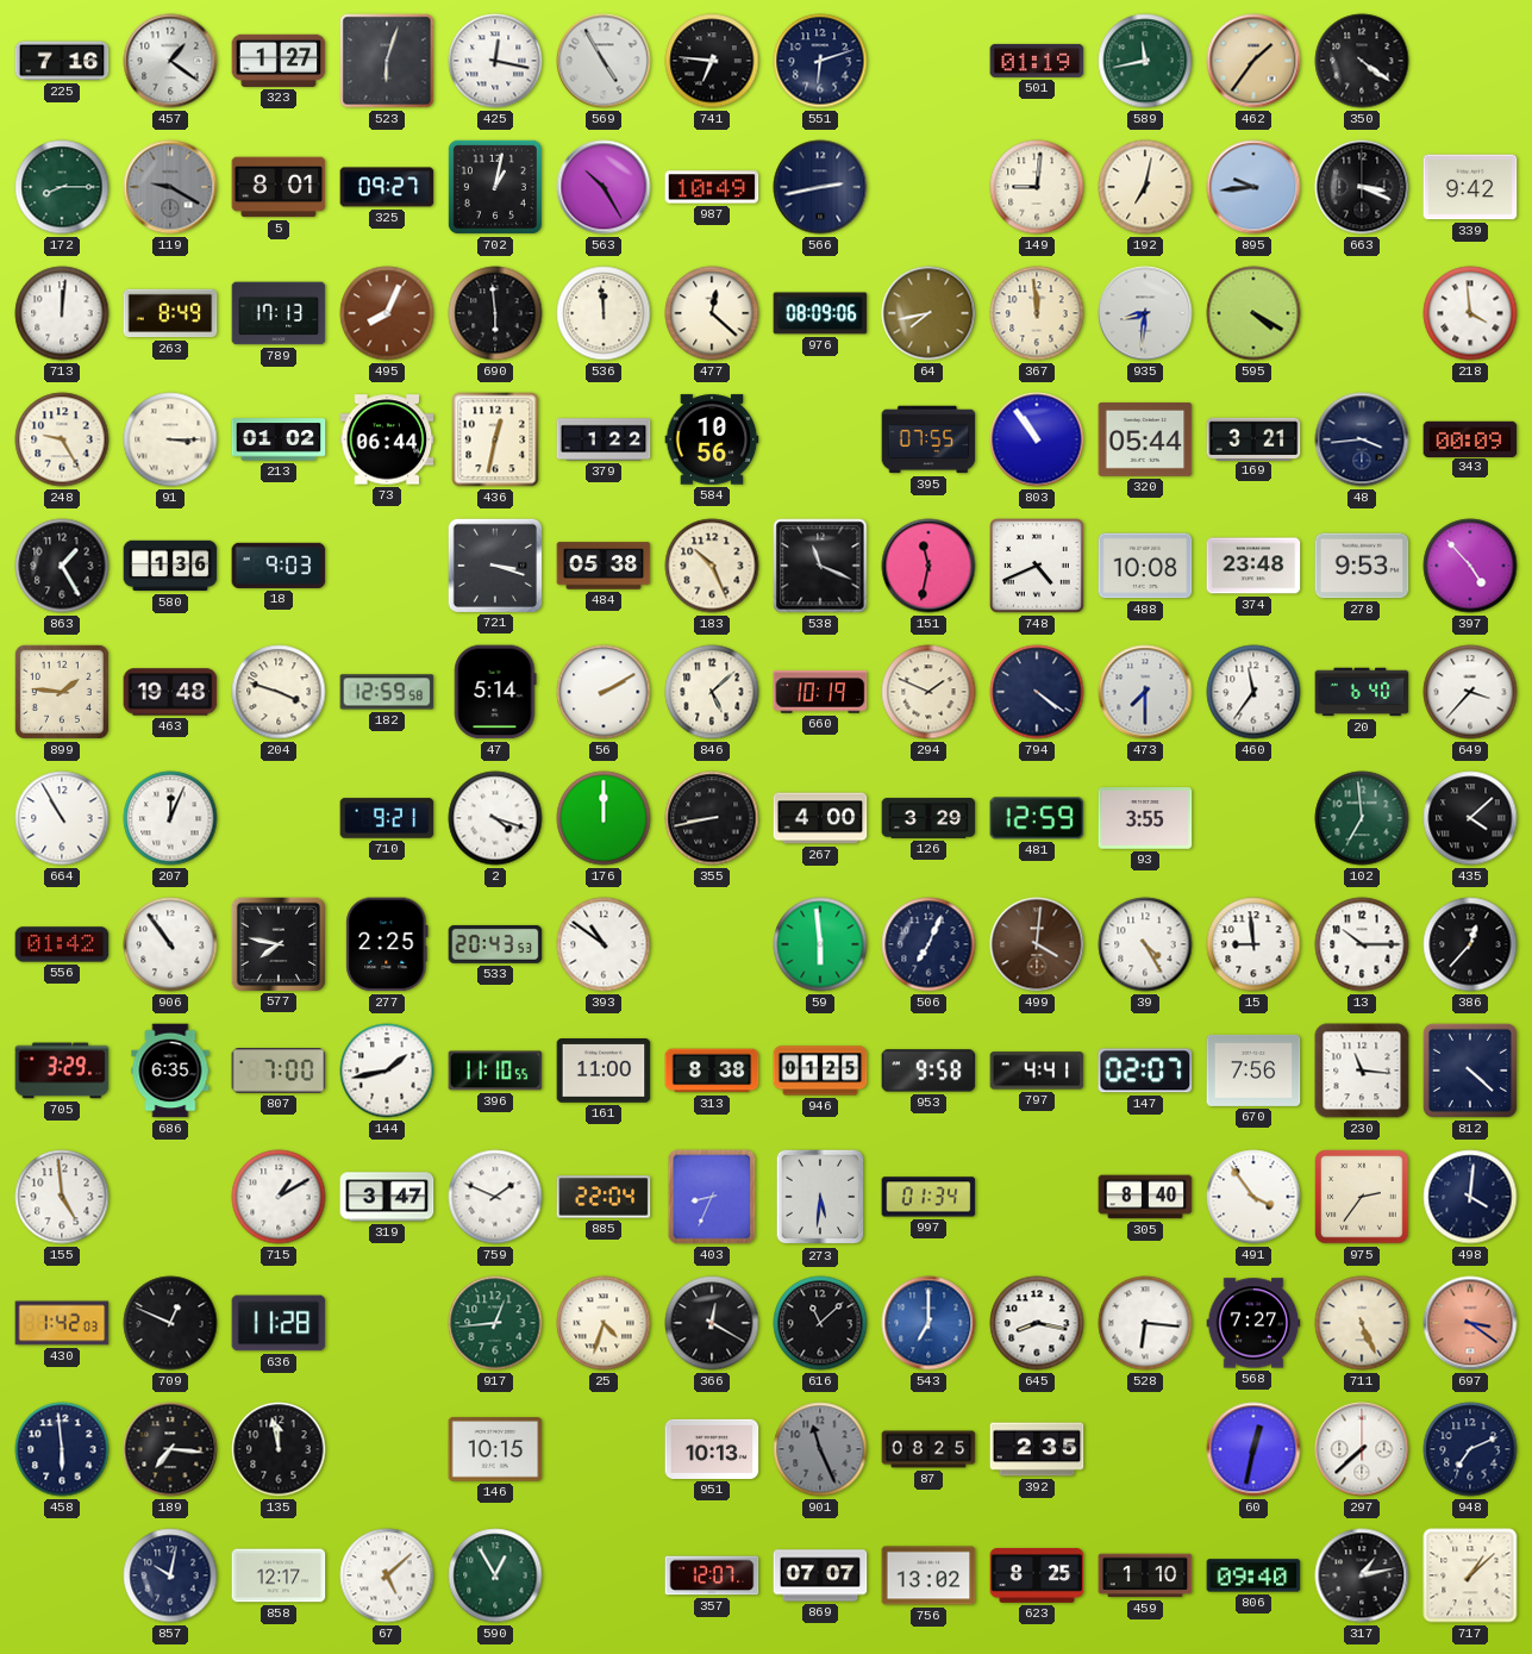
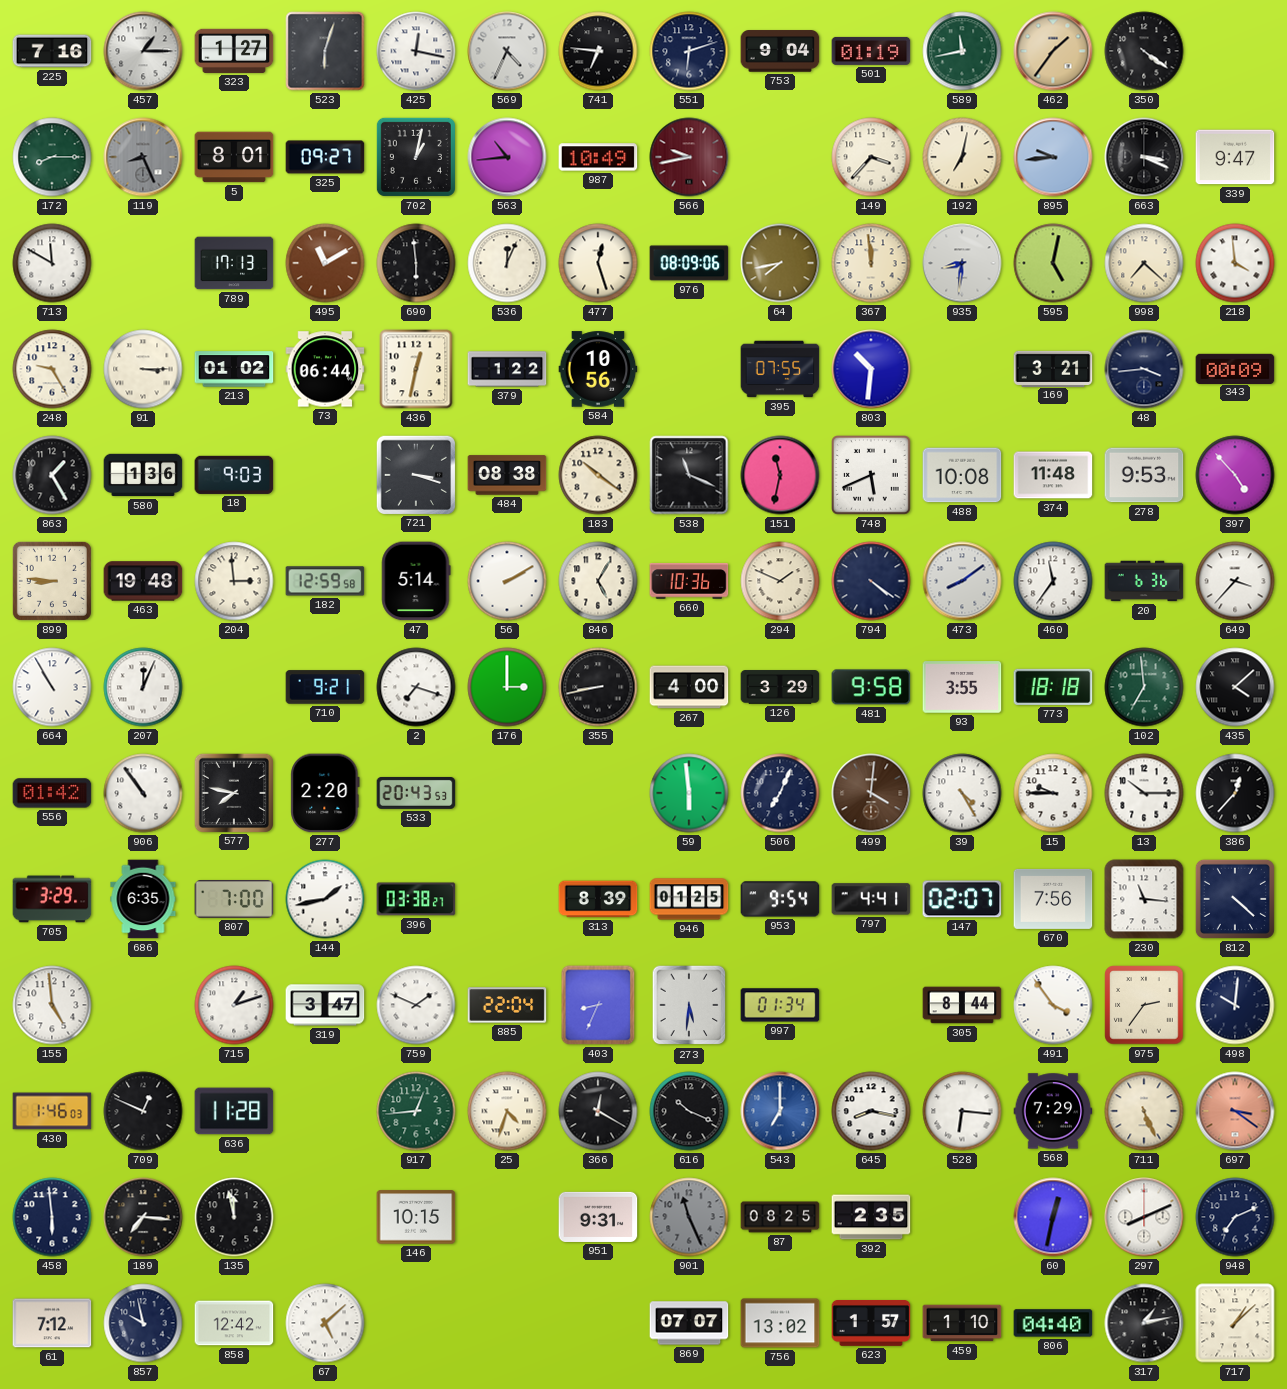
457: 1:21 -> 1:15
569: 4:55 -> 4:34
753: none -> 9:04
119: 9:20 -> 8:26
563: 10:25 -> 10:44
566: 2:43 -> 9:43
566 dial: navy -> burgundy
149: 9:01 -> 3:37
339: 9:42 -> 9:47
713: 12:01 -> 11:50
263: 8:49 -> none
495: 8:04 -> 11:10
536: 11:59 -> 12:04
477: 12:22 -> 12:27
595: 4:20 -> 5:02
998: none -> 7:22
803: 10:54 -> 10:31
320: 05:44 -> none
484: 05:38 -> 08:38
183: 10:26 -> 10:21
748: 4:41 -> 5:41
374: 23:48 -> 11:48
899: 1:46 -> 8:46
204: 3:48 -> 2:59
846: 5:08 -> 5:05
660: 10:19 -> 10:36
473: 7:30 -> 8:09
20: 6:40 -> 6:36
2: 4:18 -> 7:18
176: 12:00 -> 3:00
481: 12:59 -> 9:58
773: none -> 18:18
277: 2:25 -> 2:20
393: 10:51 -> none
15: 8:59 -> 9:45
396: 11:10 -> 03:38
161: 11:00 -> none
313: 8:38 -> 8:39
953: 9:58 -> 9:54
715: 1:10 -> 1:12
305: 8:40 -> 8:44
498: 4:01 -> 10:01
430: 1:42 -> 1:46
616: 11:08 -> 10:19
568: 7:27 -> 7:29
951: 10:13 -> 9:31
297: 7:38 -> 8:11
61: none -> 7:12
857: 10:02 -> 9:58
858: 12:17 -> 12:42
590: 12:55 -> none
357: 12:07 -> none
623: 8:25 -> 1:57
806: 09:40 -> 04:40
